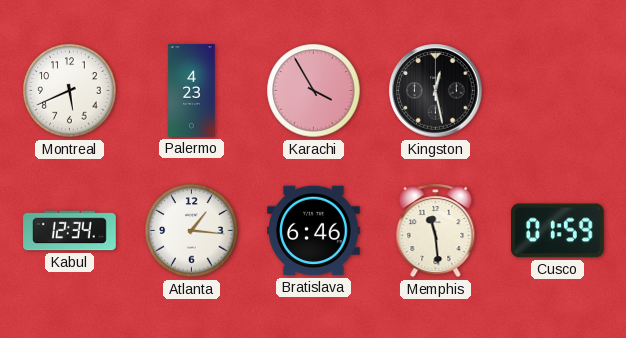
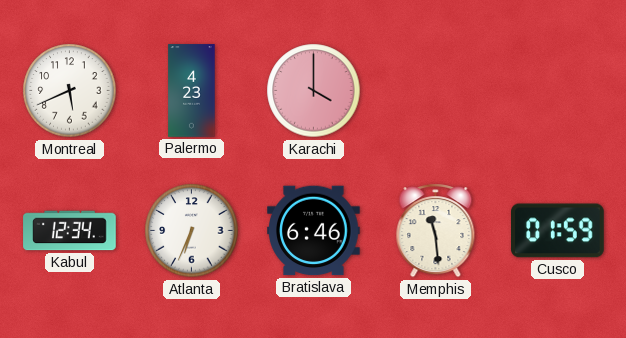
Karachi: 3:55 -> 4:00
Kingston: 12:28 -> none
Atlanta: 1:16 -> 6:34
